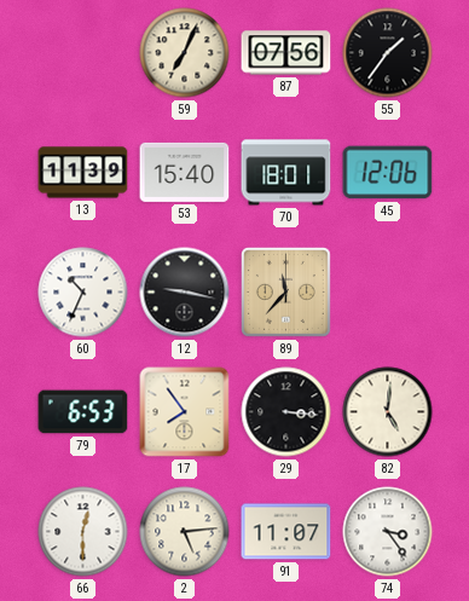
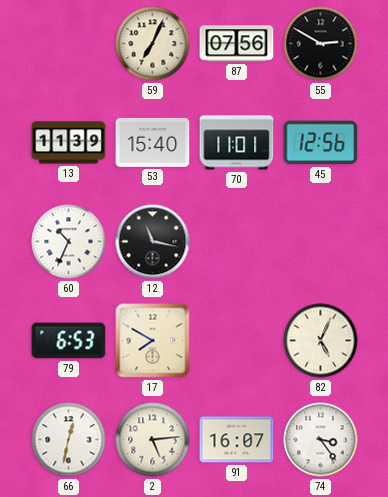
55: 1:36 -> 2:50
70: 18:01 -> 11:01
45: 12:06 -> 12:56
12: 9:17 -> 11:17
89: 11:37 -> none
17: 7:54 -> 7:50
29: 3:16 -> none
82: 5:01 -> 5:04
66: 12:30 -> 12:32
91: 11:07 -> 16:07
